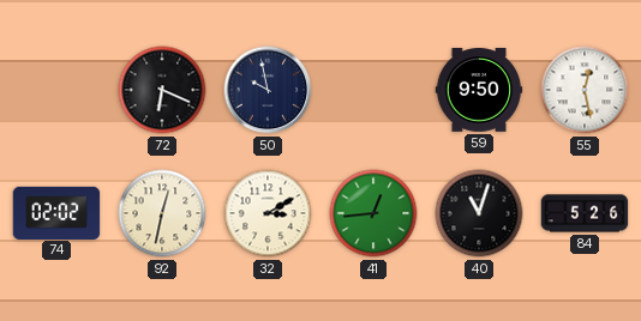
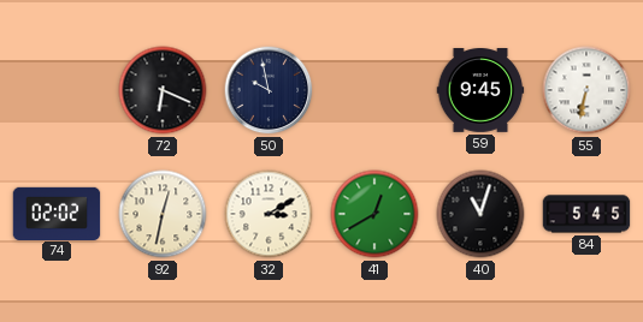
59: 9:50 -> 9:45
55: 12:28 -> 6:32
41: 12:44 -> 12:40
84: 5:26 -> 5:45
